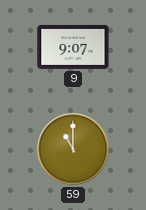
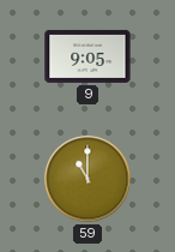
9: 9:07 -> 9:05
